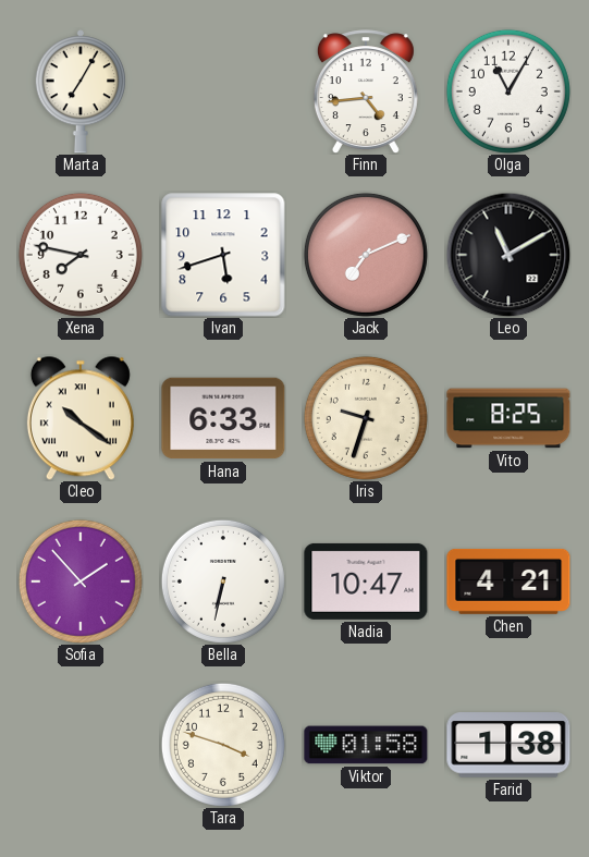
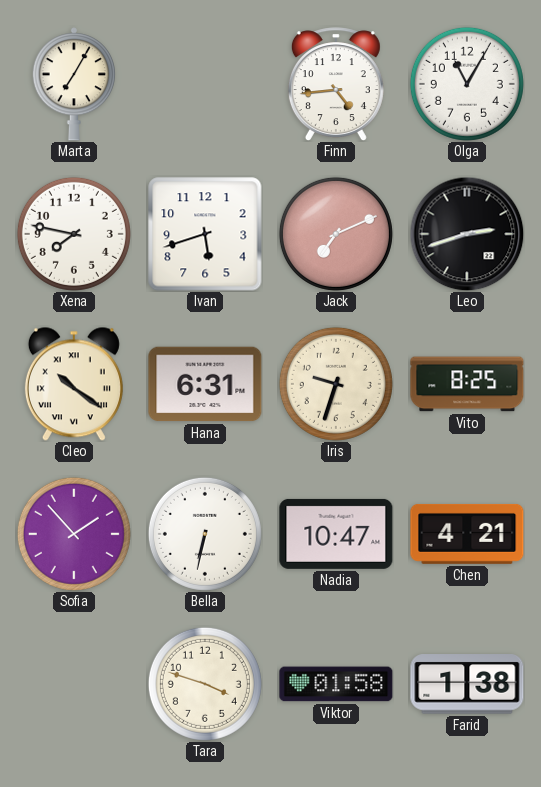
Leo: 11:10 -> 2:42
Hana: 6:33 -> 6:31
